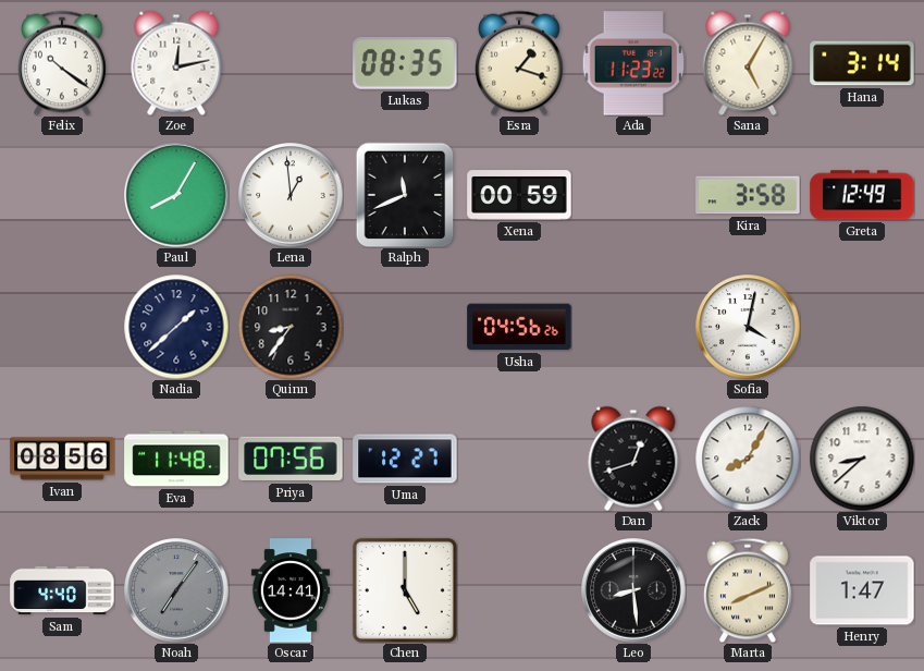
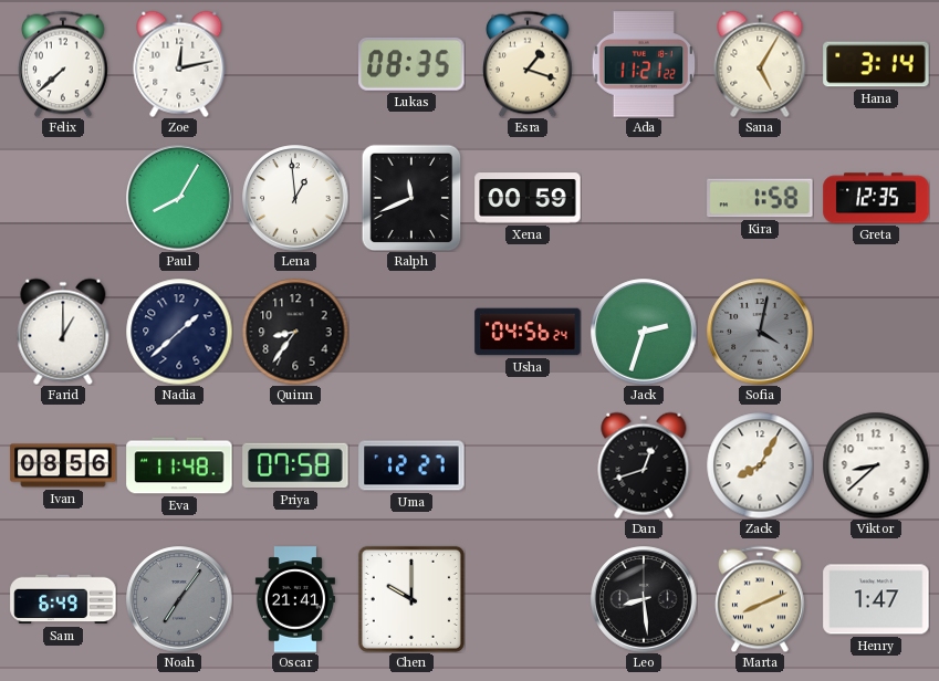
Felix: 10:21 -> 7:38
Ada: 11:23 -> 11:21
Kira: 3:58 -> 1:58
Greta: 12:49 -> 12:35
Farid: none -> 1:00
Usha: 04:56:26 -> 04:56:24
Jack: none -> 2:33
Sofia dial: white -> grey
Priya: 07:56 -> 07:58
Sam: 4:40 -> 6:49
Oscar: 14:41 -> 21:41
Chen: 5:00 -> 10:00
